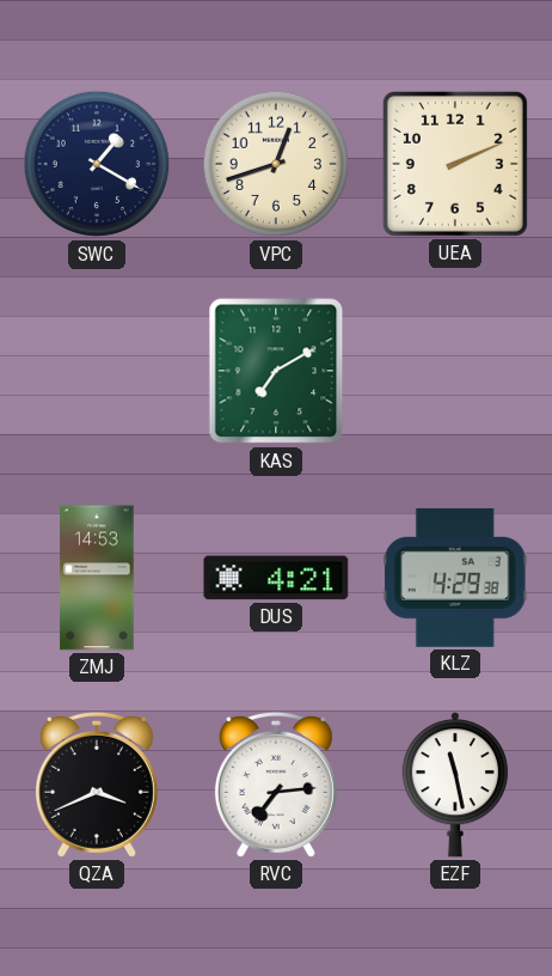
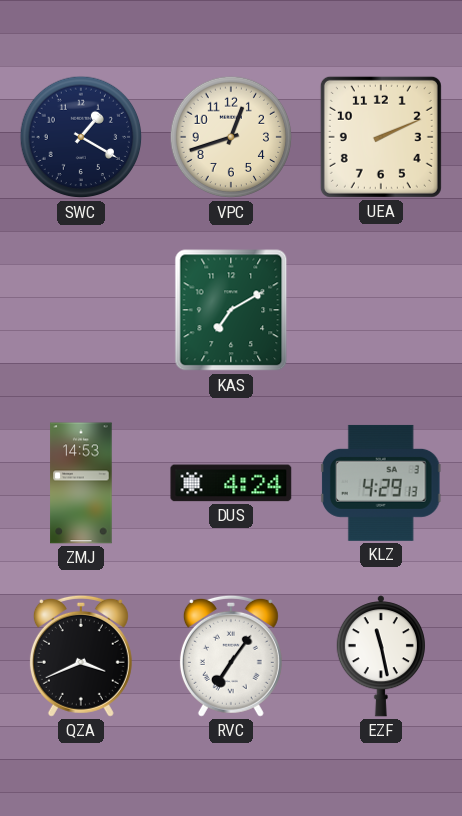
DUS: 4:21 -> 4:24
KLZ: 4:29:38 -> 4:29:13
RVC: 7:14 -> 7:06
